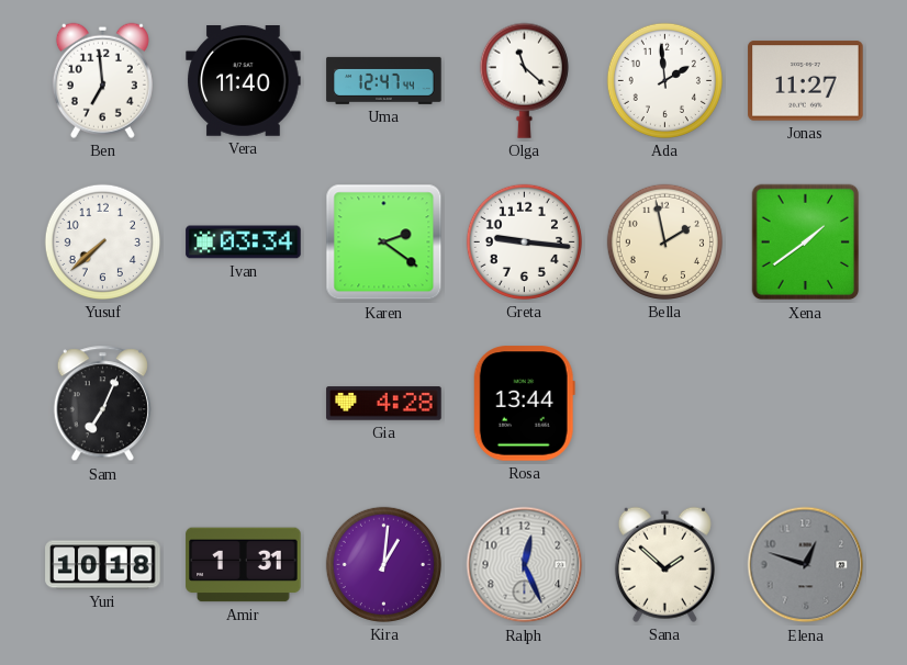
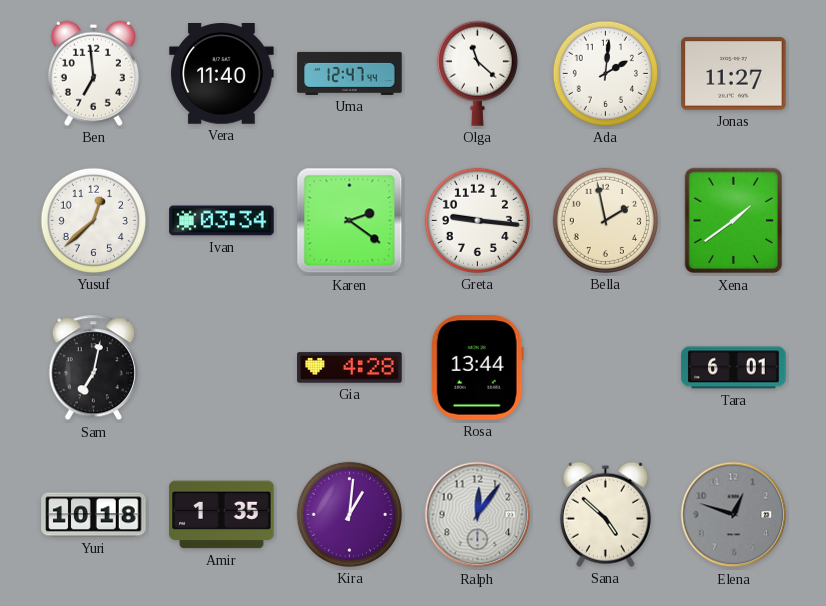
Ada: 1:59 -> 2:01
Yusuf: 7:38 -> 12:38
Sam: 7:04 -> 7:02
Tara: none -> 6:01
Amir: 1:31 -> 1:35
Ralph: 12:26 -> 12:06
Sana: 1:52 -> 4:52
